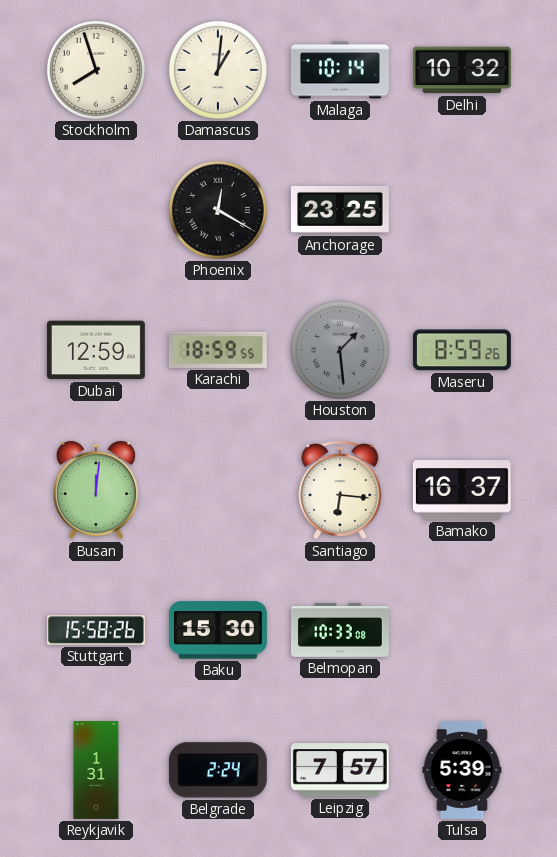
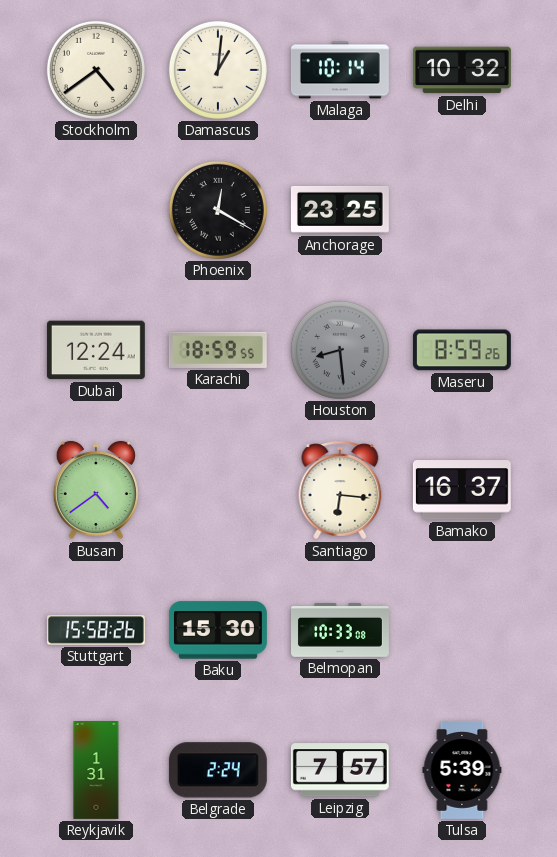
Stockholm: 7:57 -> 4:39
Dubai: 12:59 -> 12:24
Houston: 1:29 -> 8:29
Busan: 12:01 -> 4:39
